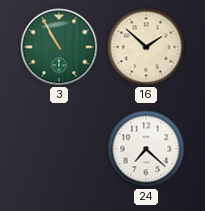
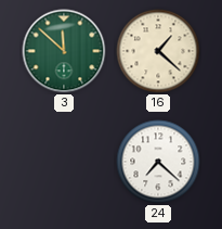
3: 10:55 -> 11:52
16: 1:52 -> 1:22
